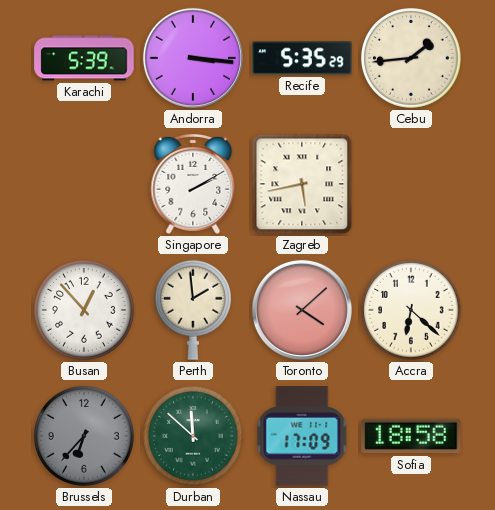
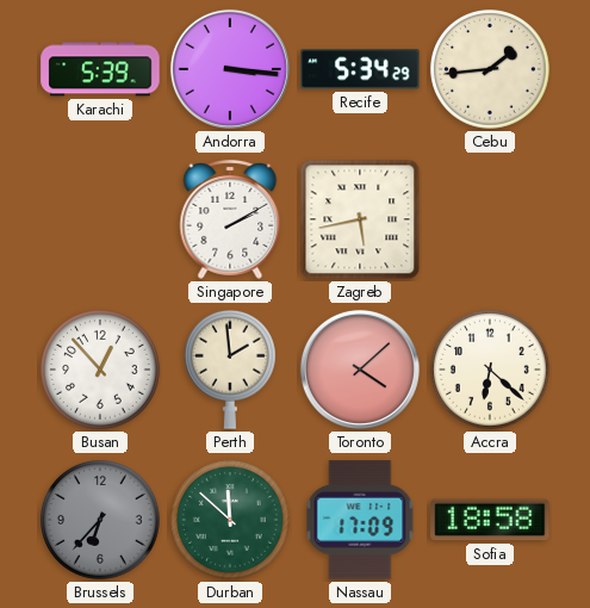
Recife: 5:35 -> 5:34
